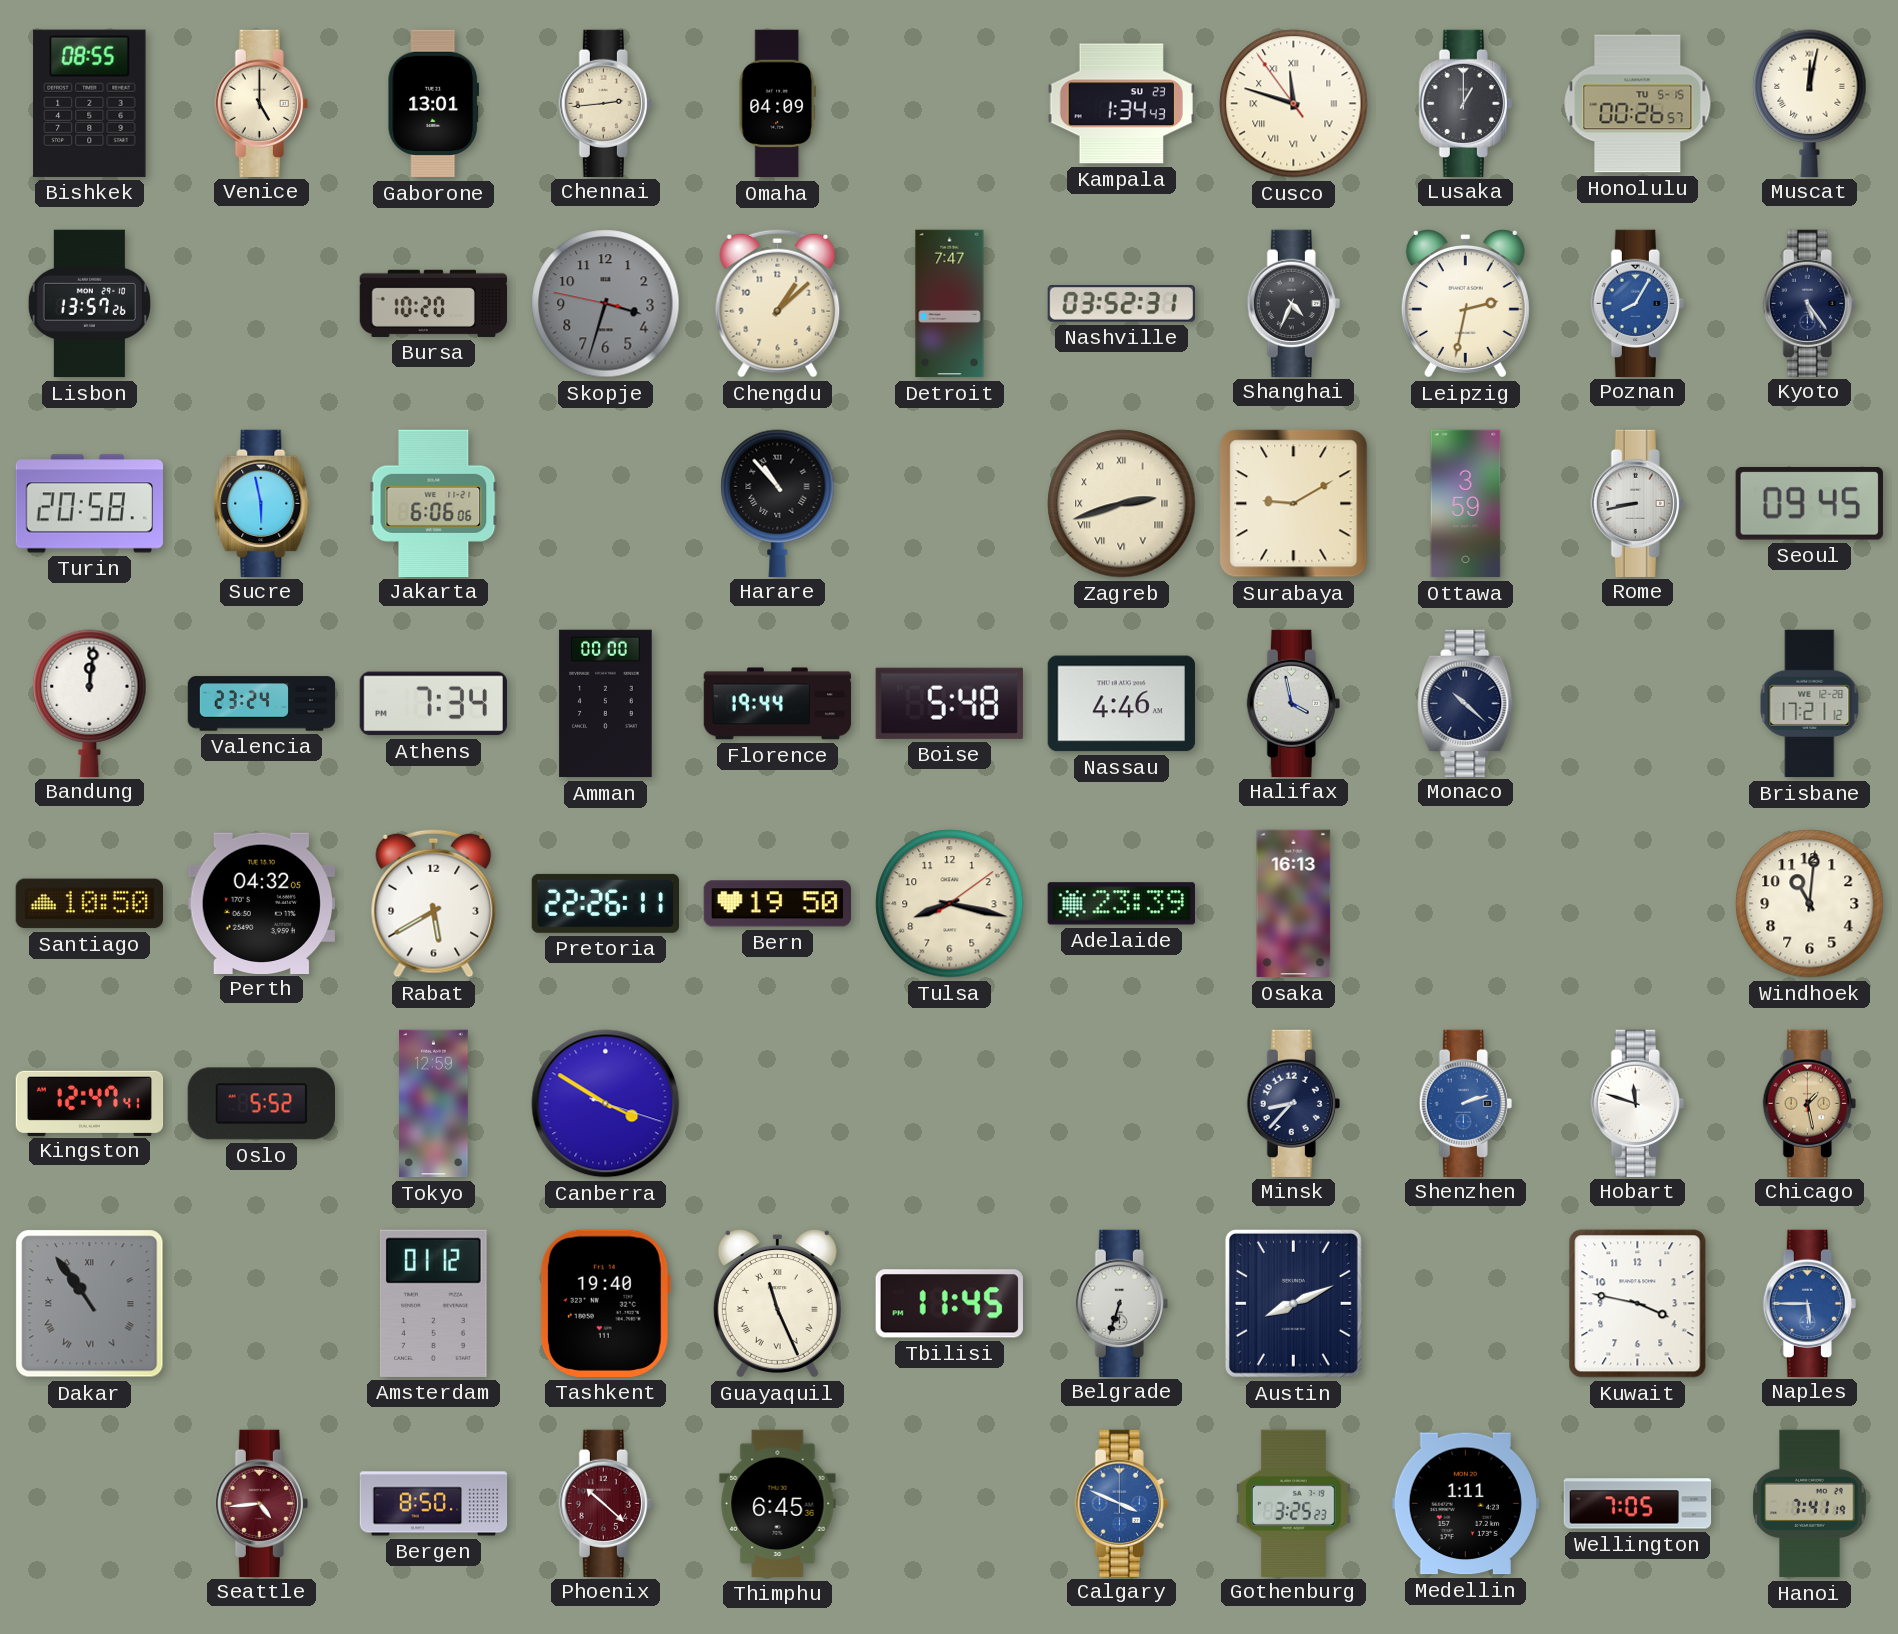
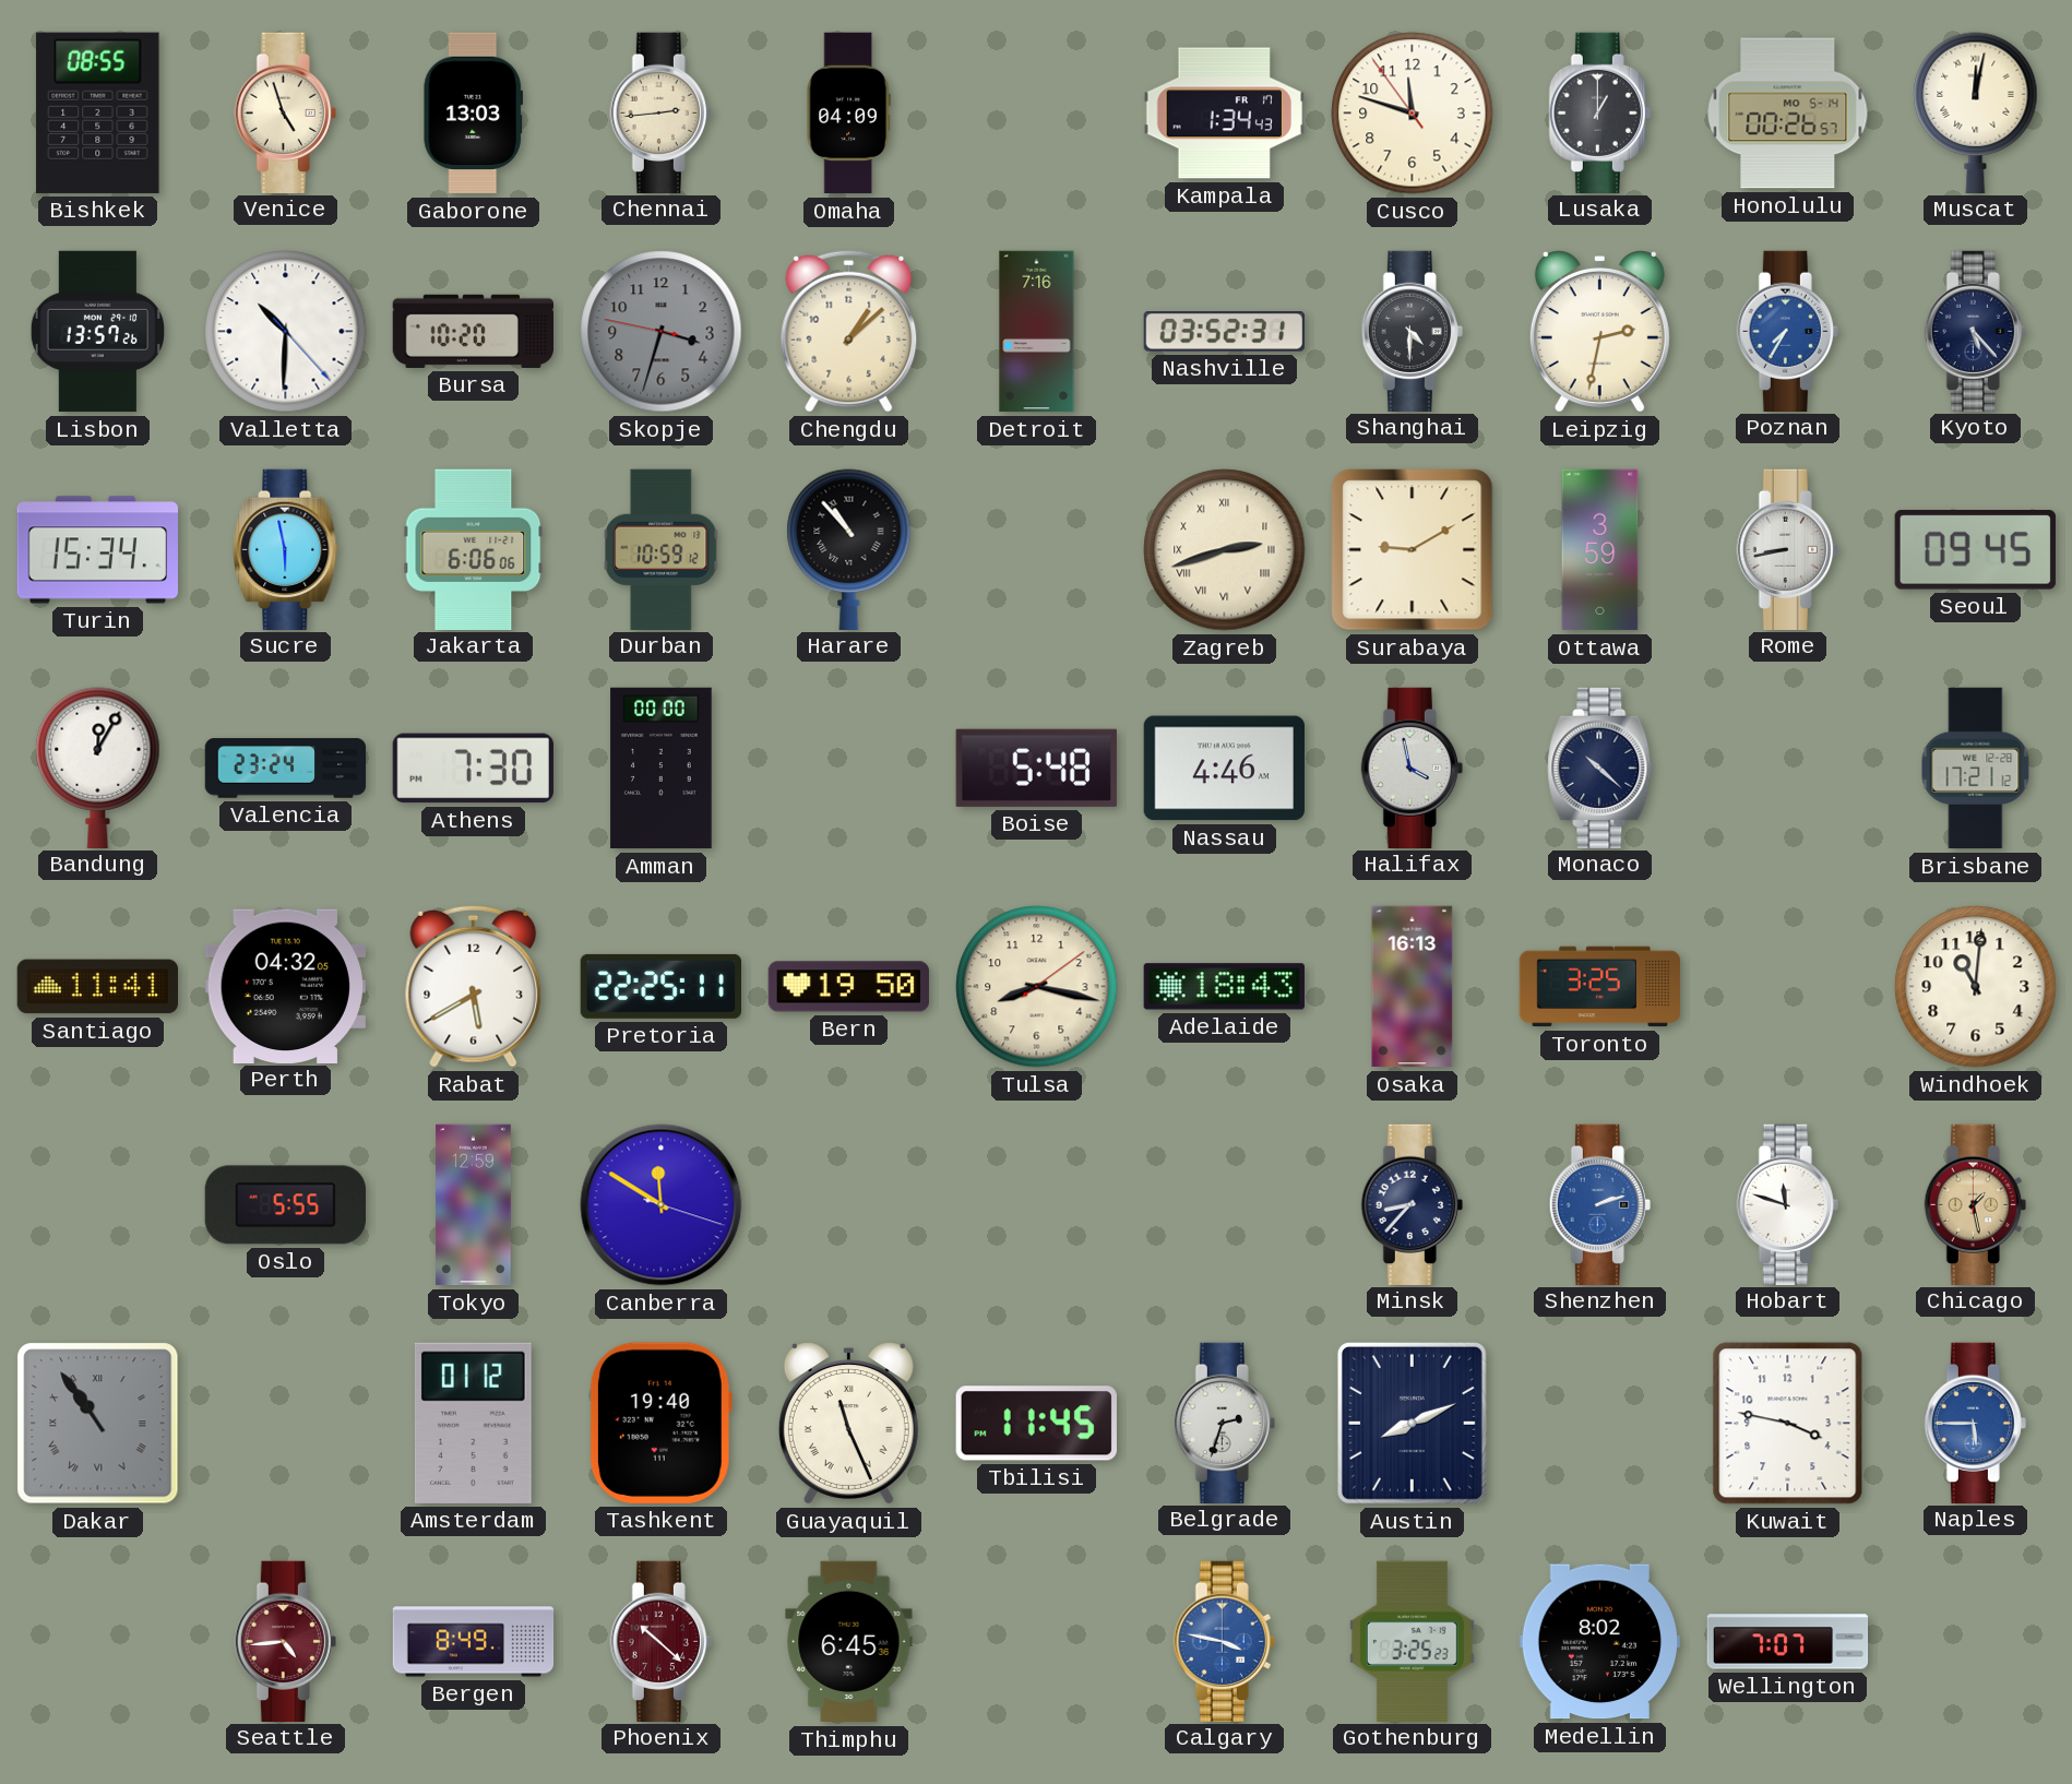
Venice: 5:00 -> 4:57
Gaborone: 13:01 -> 13:03
Kampala date: SU 23 -> FR 17
Cusco numerals: Roman -> Arabic
Honolulu date: TU 5-15 -> MO 5-14
Valletta: none -> 10:30
Detroit: 7:47 -> 7:16
Shanghai: 4:34 -> 4:30
Poznan: 8:05 -> 7:35
Kyoto: 5:24 -> 5:23
Turin: 20:58 -> 15:34
Durban: none -> 10:59
Bandung: 12:01 -> 12:05
Athens: 7:34 -> 7:30
Florence: 19:44 -> none
Santiago: 10:50 -> 11:41
Pretoria: 22:26 -> 22:25
Adelaide: 23:39 -> 18:43
Toronto: none -> 3:25
Kingston: 12:47 -> none
Oslo: 5:52 -> 5:55
Canberra: 3:50 -> 11:50
Belgrade: 6:33 -> 2:33
Bergen: 8:50 -> 8:49
Calgary: 3:49 -> 3:47
Medellin: 1:11 -> 8:02
Wellington: 7:05 -> 7:07
Hanoi: 7:41 -> none
